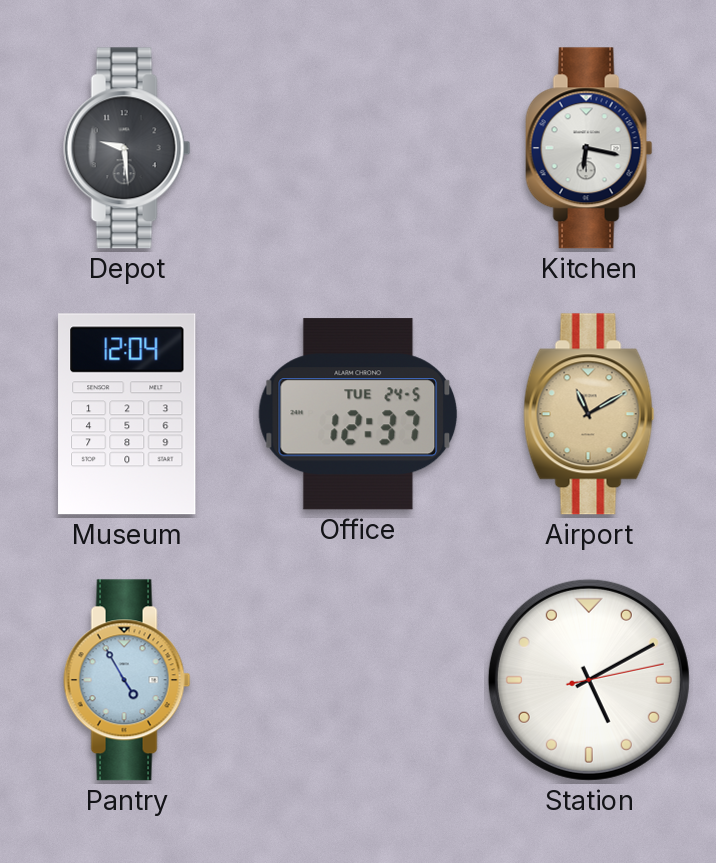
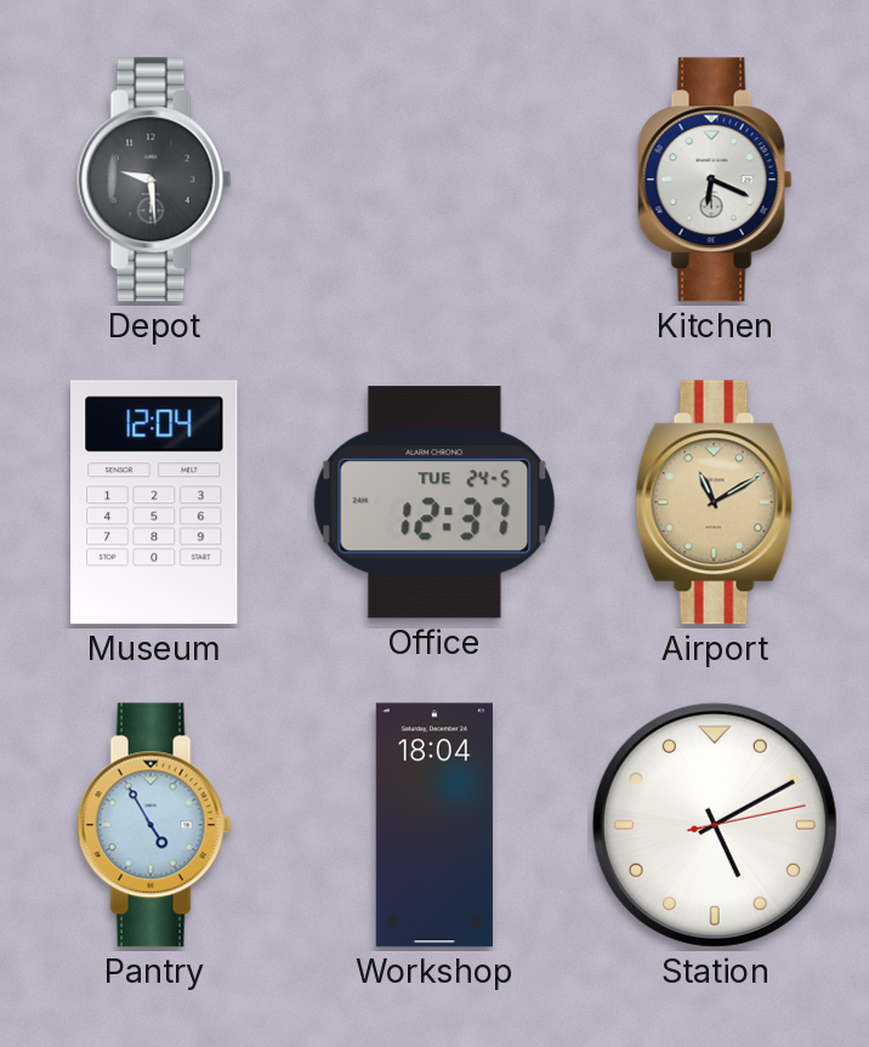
Kitchen: 6:17 -> 6:19
Workshop: none -> 18:04
